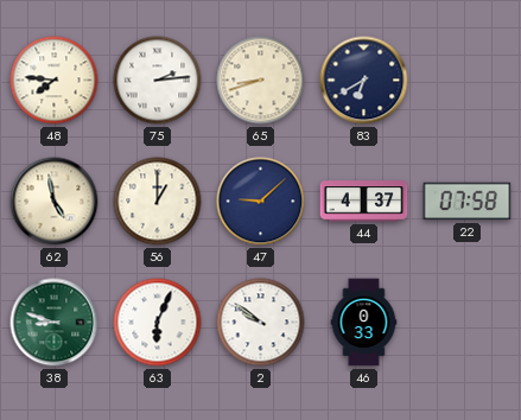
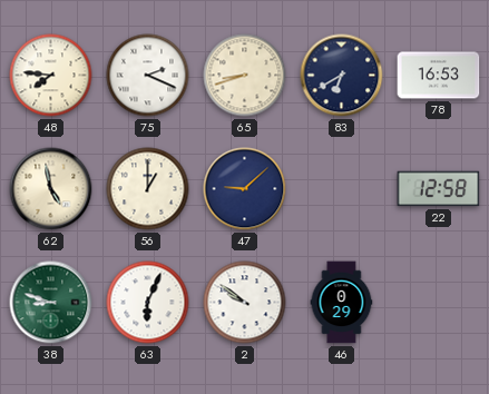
75: 2:14 -> 2:19
78: none -> 16:53
44: 4:37 -> none
22: 07:58 -> 12:58
46: 0:33 -> 0:29
